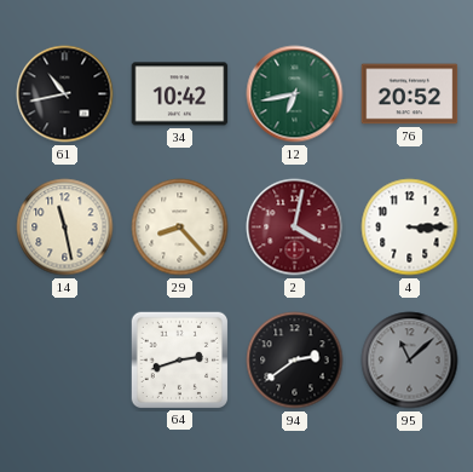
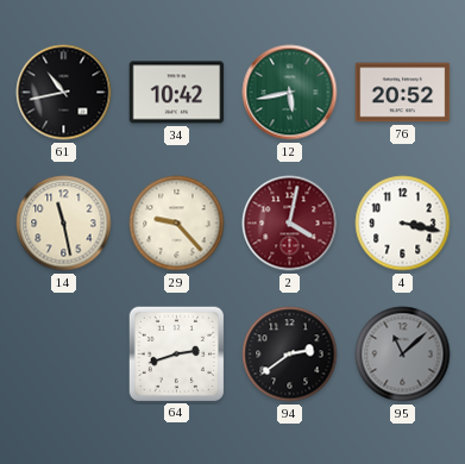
12: 6:43 -> 5:43
29: 8:23 -> 9:23
4: 3:15 -> 3:17
